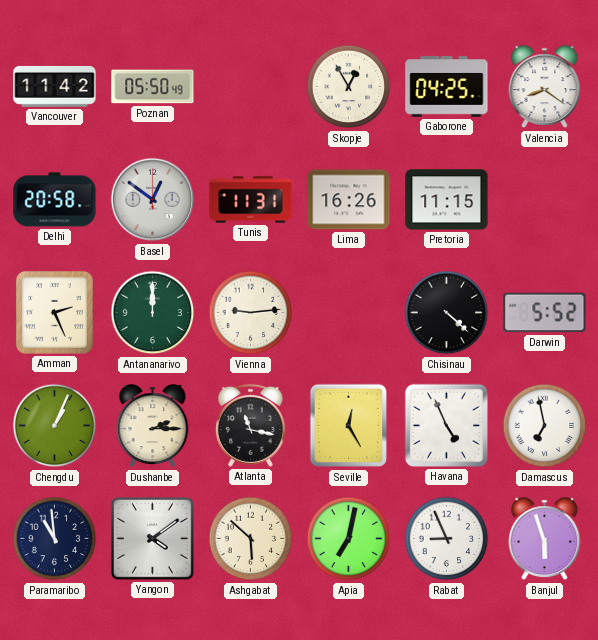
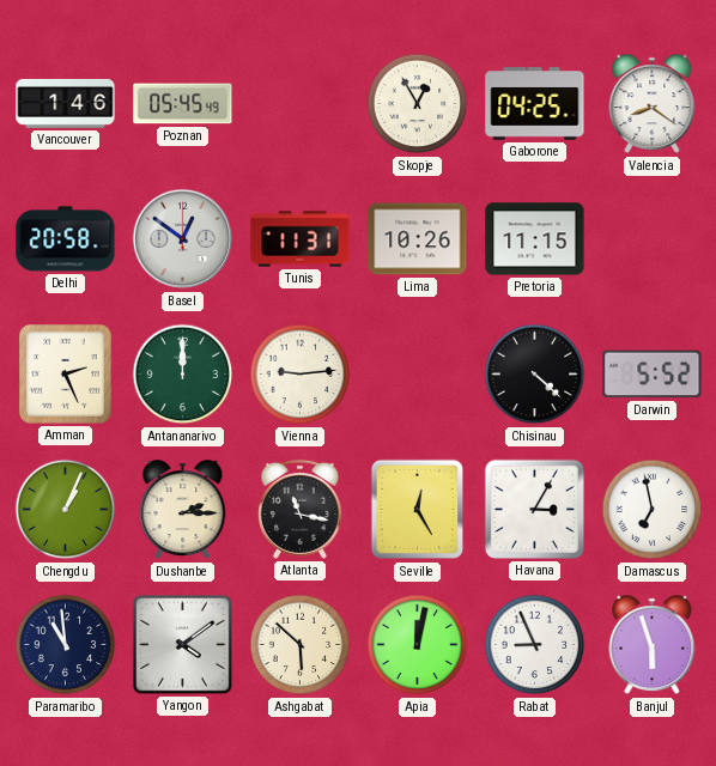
Vancouver: 11:42 -> 1:46
Poznan: 05:50 -> 05:45
Lima: 16:26 -> 10:26
Havana: 4:56 -> 3:05
Apia: 7:02 -> 12:02
